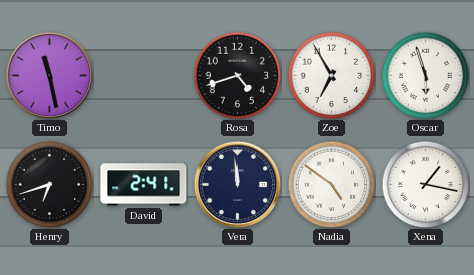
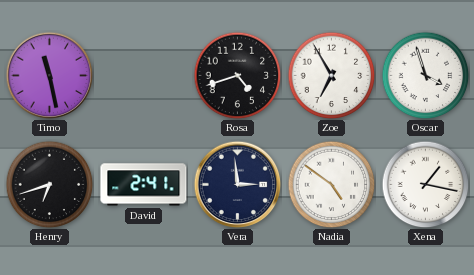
Oscar: 5:57 -> 3:57
Vera: 11:59 -> 2:59
